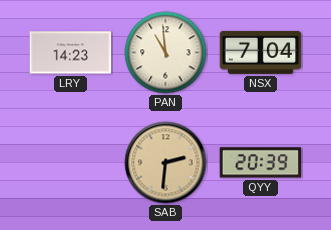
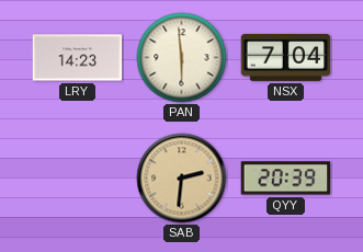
PAN: 10:59 -> 5:59
